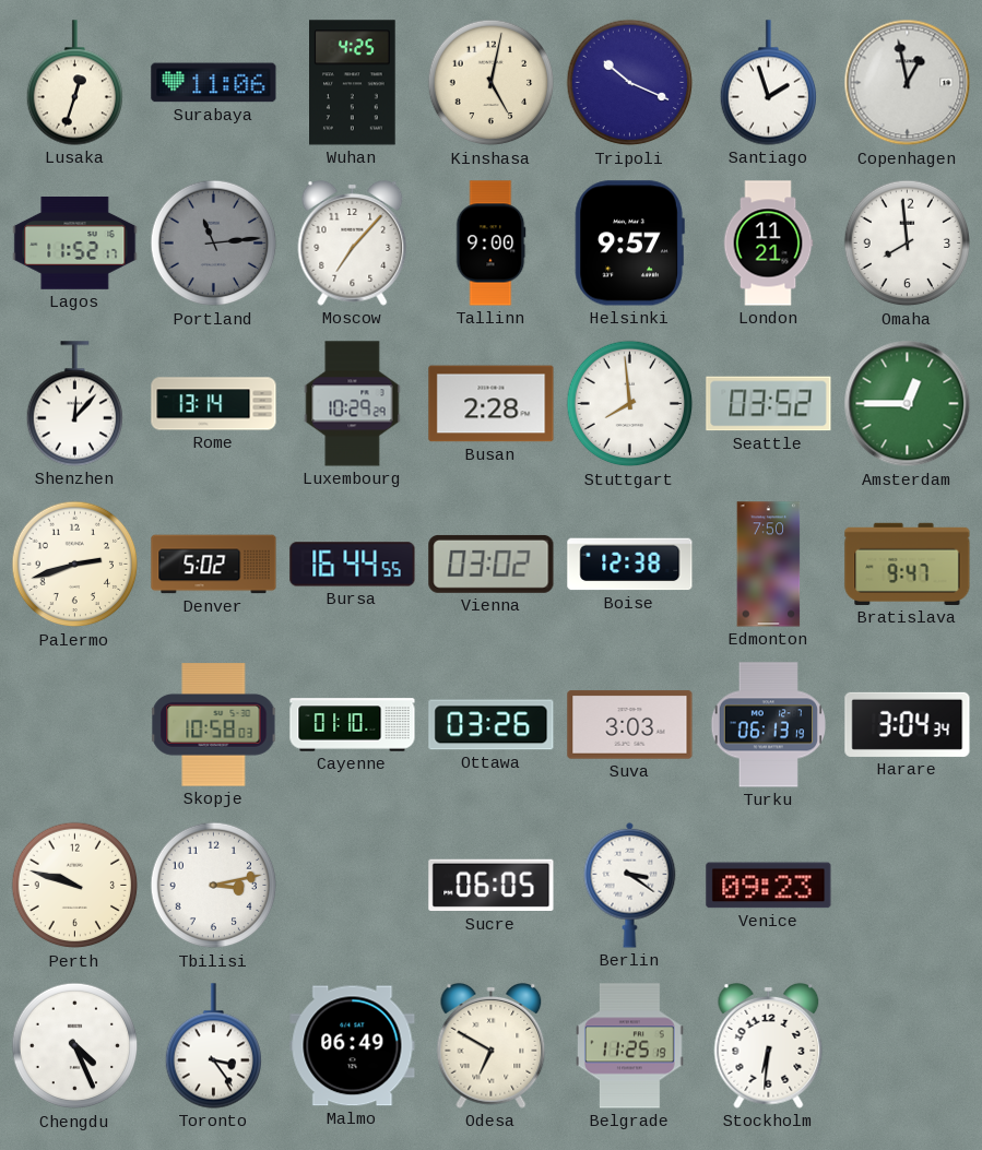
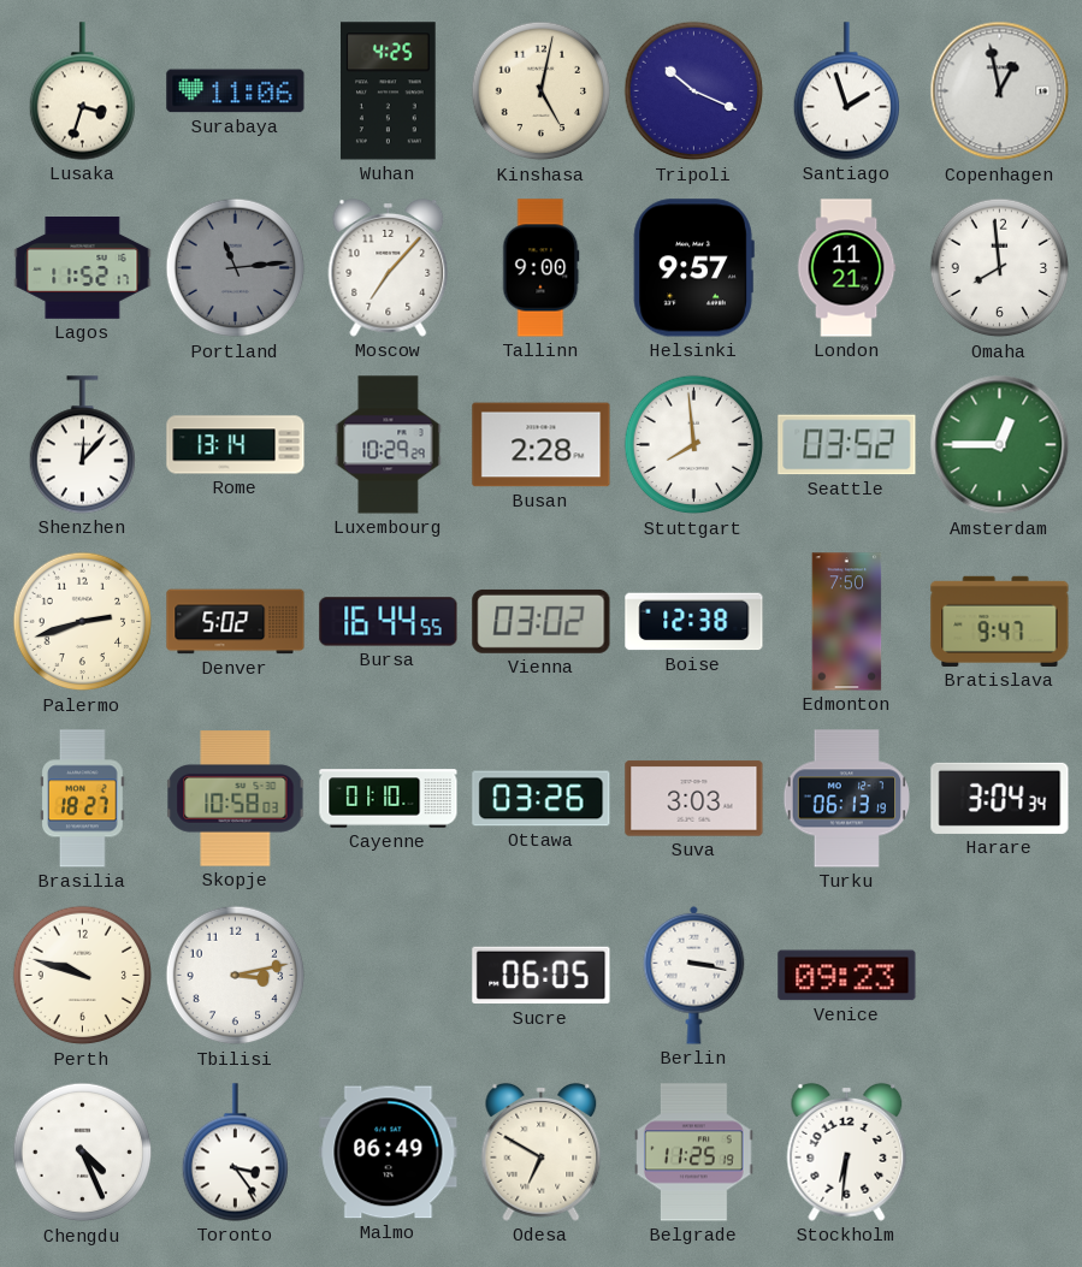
Lusaka: 12:33 -> 3:33
Brasilia: none -> 18:27
Berlin: 3:21 -> 3:17
